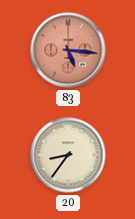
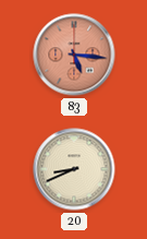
20: 8:36 -> 8:41
